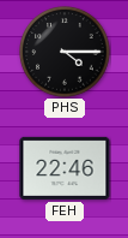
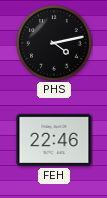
PHS: 4:15 -> 4:13
